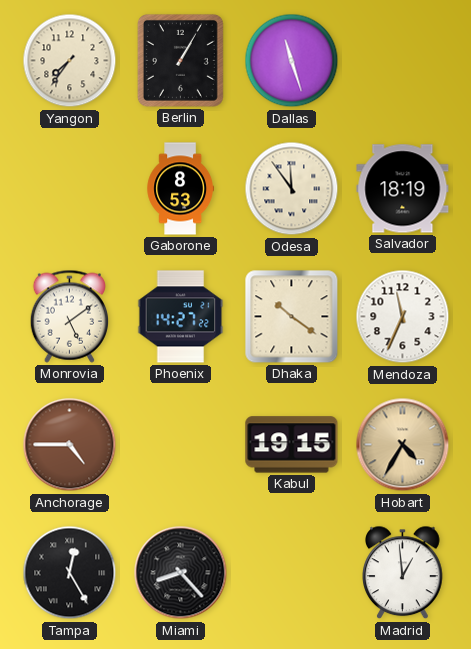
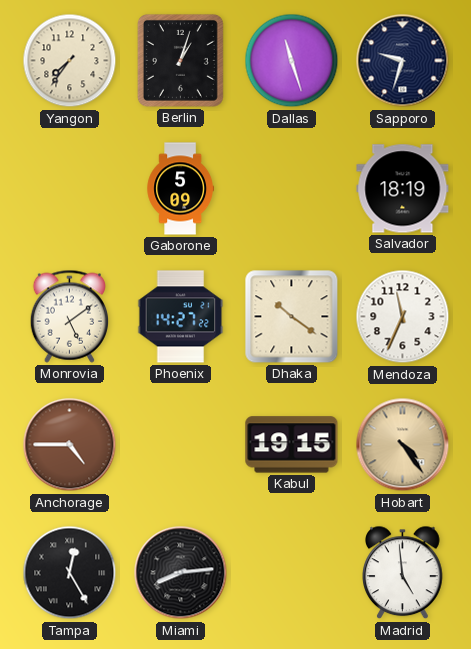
Berlin: 1:05 -> 1:03
Sapporo: none -> 9:33
Gaborone: 8:53 -> 5:09
Odesa: 11:54 -> none
Hobart: 4:35 -> 4:24
Miami: 8:23 -> 8:14
Madrid: 12:59 -> 4:59
